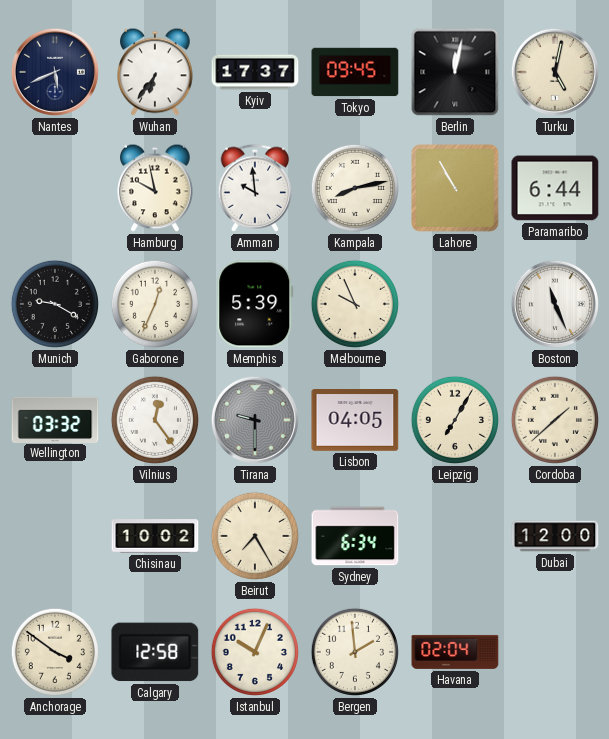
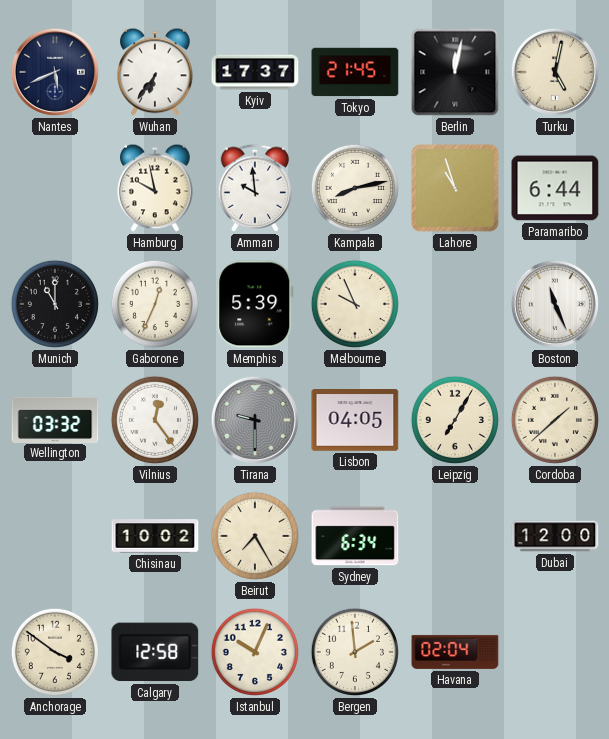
Tokyo: 09:45 -> 21:45
Lahore: 10:55 -> 10:57
Munich: 9:20 -> 11:00
